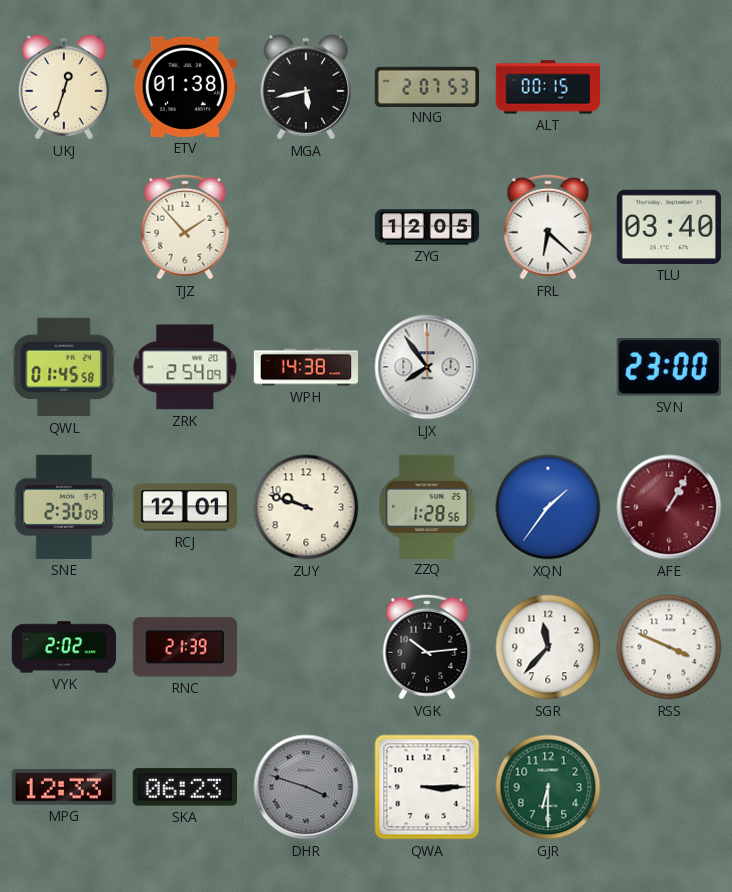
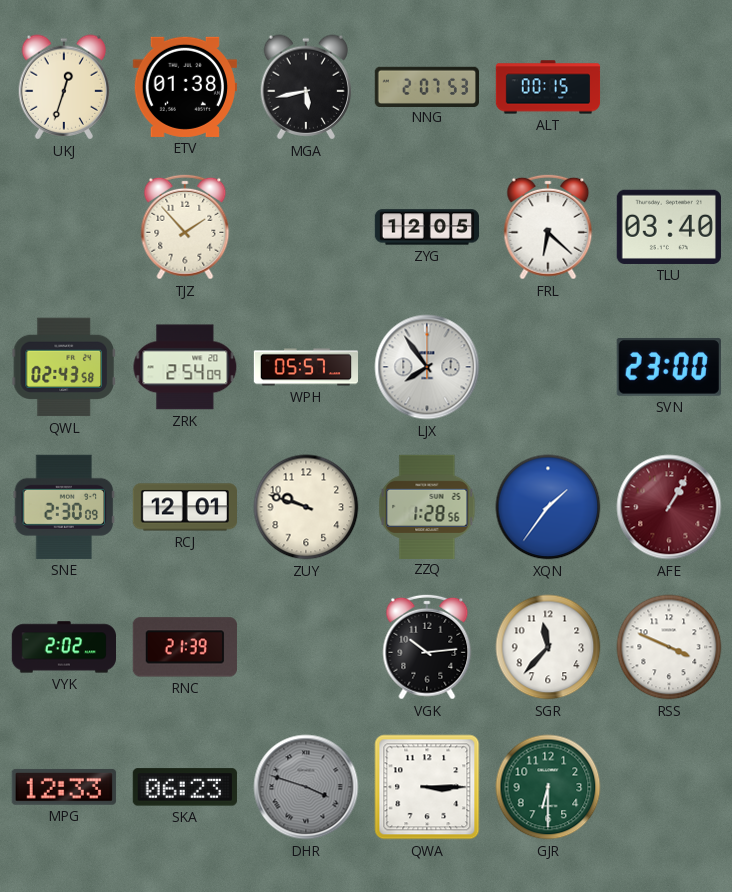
QWL: 01:45 -> 02:43
WPH: 14:38 -> 05:57
